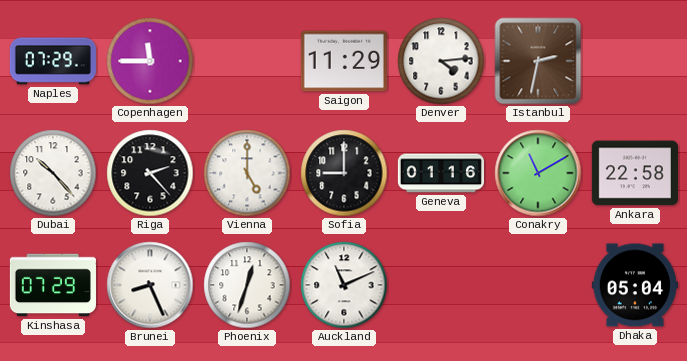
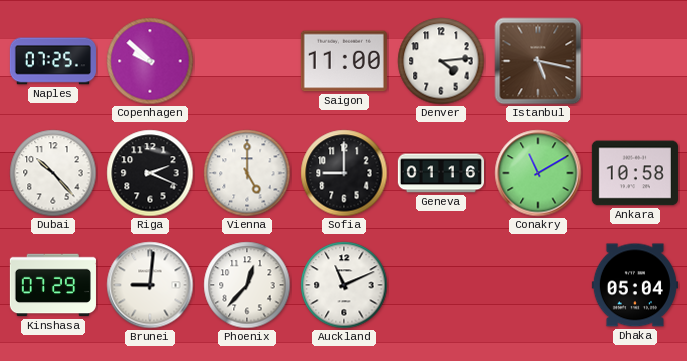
Naples: 07:29 -> 07:25
Copenhagen: 11:45 -> 9:52
Saigon: 11:29 -> 11:00
Istanbul: 2:32 -> 5:17
Riga: 2:23 -> 2:19
Ankara: 22:58 -> 10:58
Brunei: 8:26 -> 9:01
Phoenix: 12:33 -> 12:37
